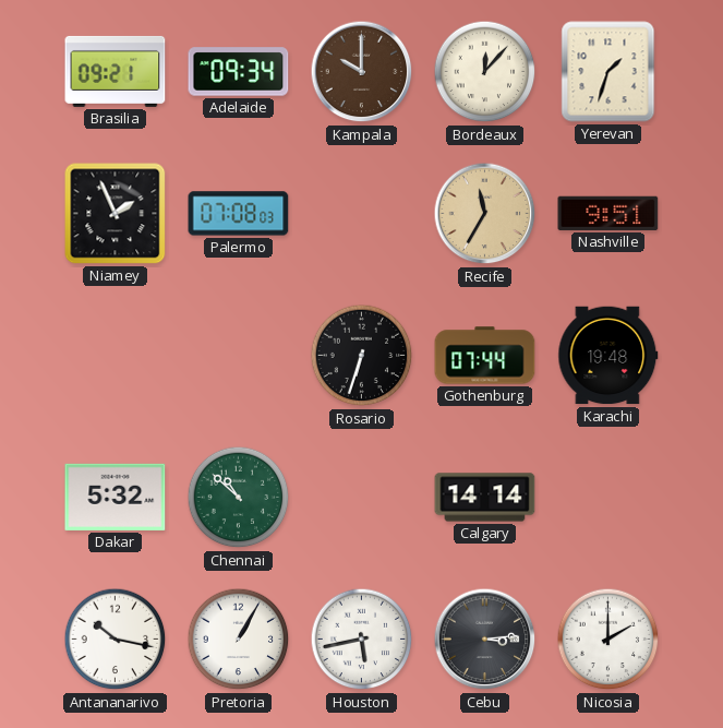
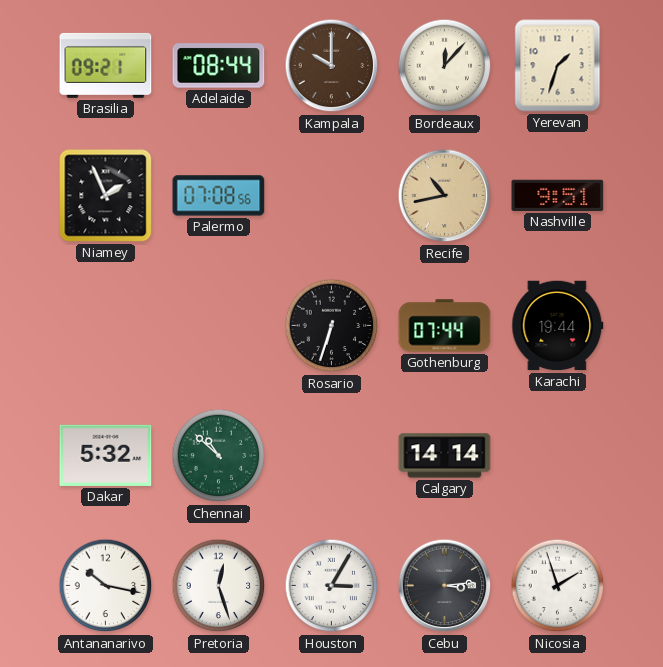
Adelaide: 09:34 -> 08:44
Palermo: 07:08:03 -> 07:08:56
Recife: 11:35 -> 10:43
Karachi: 19:48 -> 19:44
Pretoria: 1:05 -> 12:27
Houston: 5:43 -> 3:05
Nicosia: 2:00 -> 1:57
